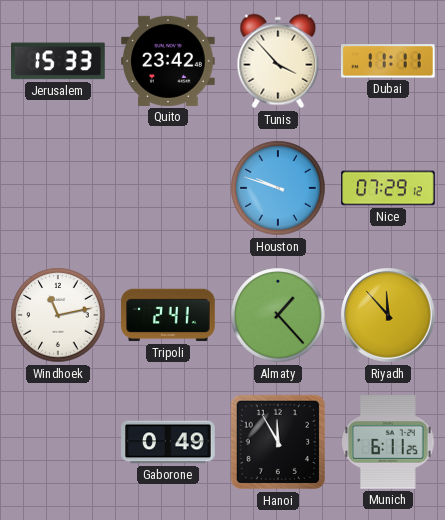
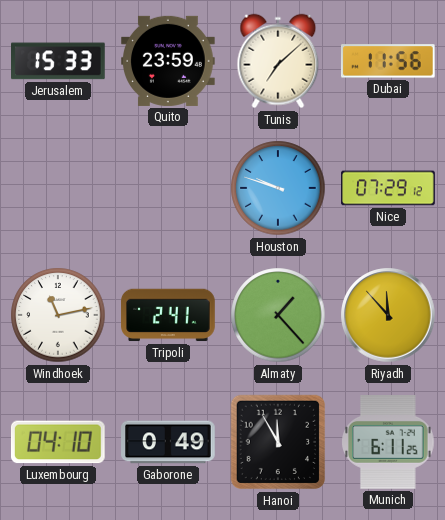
Quito: 23:42 -> 23:59
Tunis: 3:53 -> 7:08
Dubai: 11:11 -> 11:56
Luxembourg: none -> 04:10
